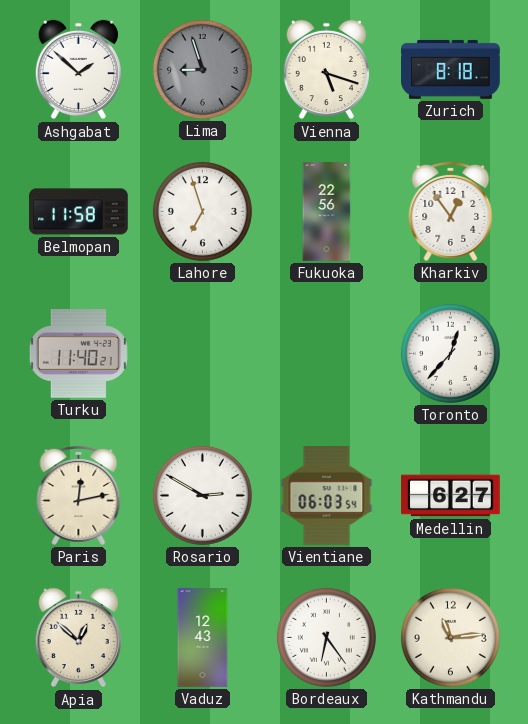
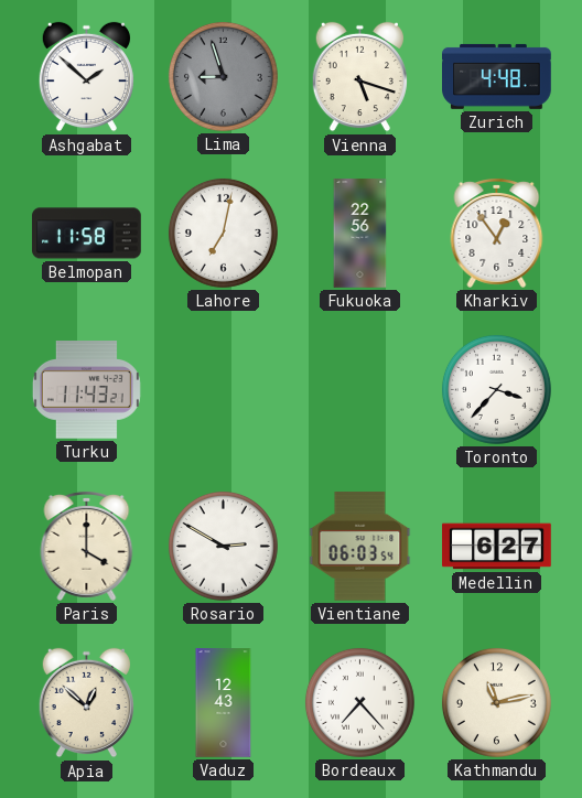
Zurich: 8:18 -> 4:48
Lahore: 6:57 -> 7:02
Turku: 11:40 -> 11:43
Toronto: 12:37 -> 3:37
Paris: 12:13 -> 4:00
Bordeaux: 6:24 -> 7:23
Kathmandu: 11:14 -> 11:13
